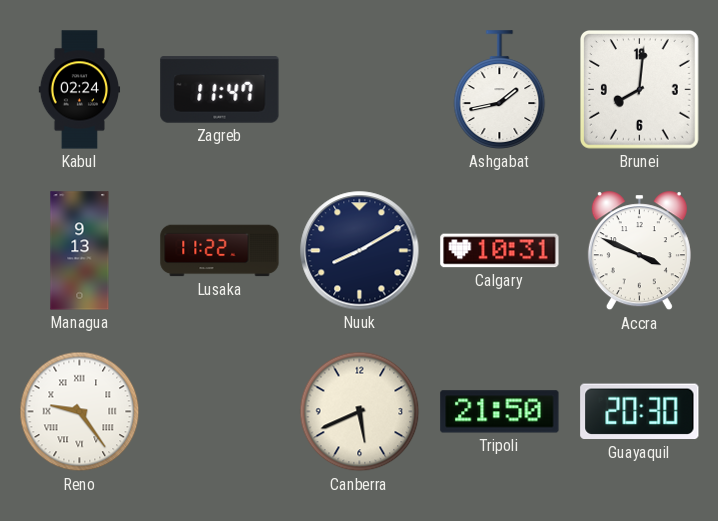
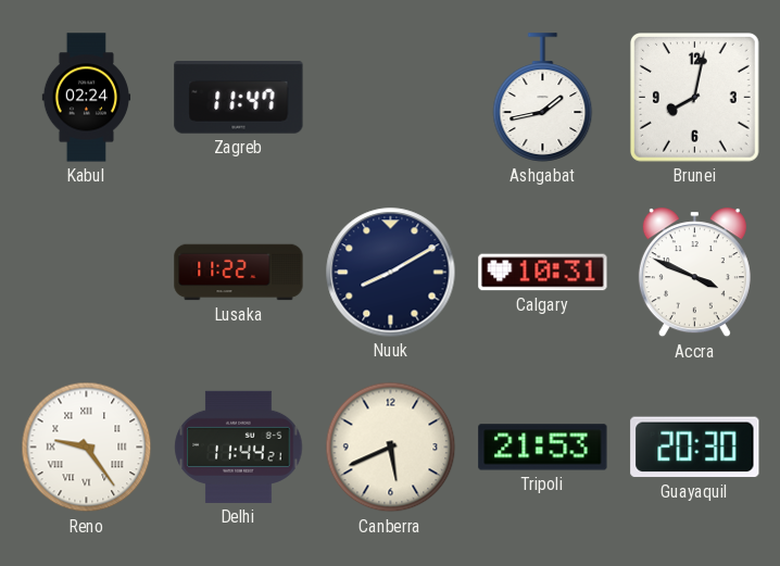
Brunei: 8:01 -> 8:02
Managua: 9:13 -> none
Delhi: none -> 11:44
Tripoli: 21:50 -> 21:53
